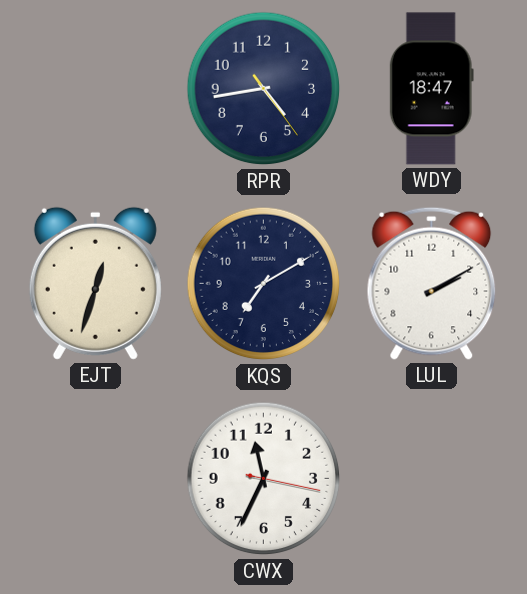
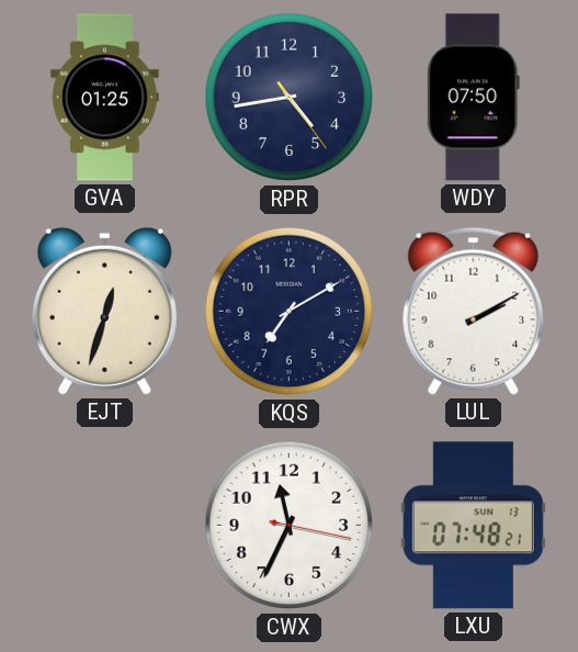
GVA: none -> 01:25
WDY: 18:47 -> 07:50
LXU: none -> 07:48
